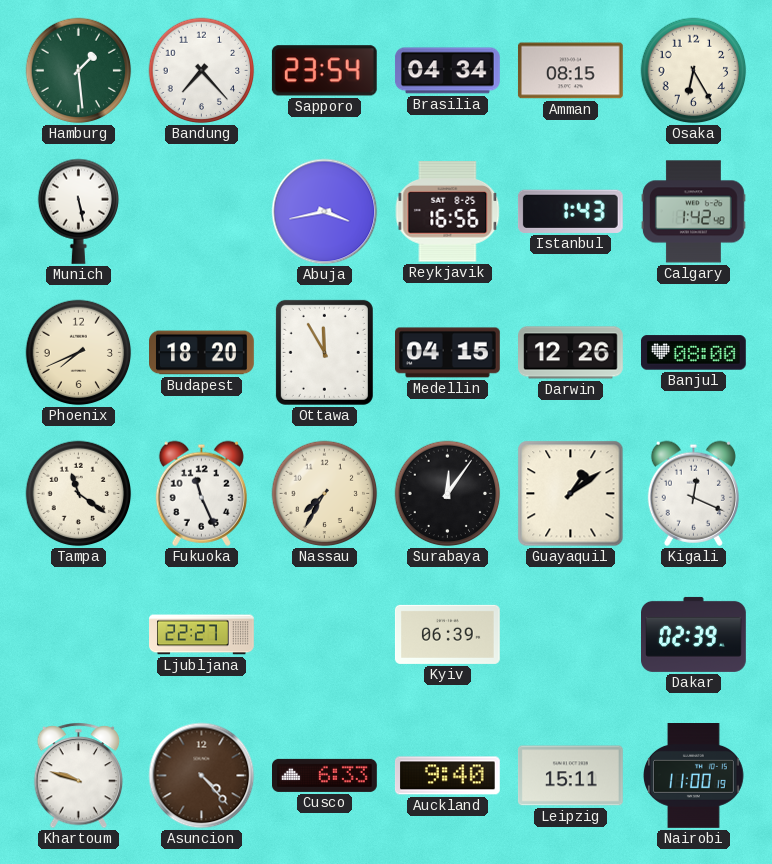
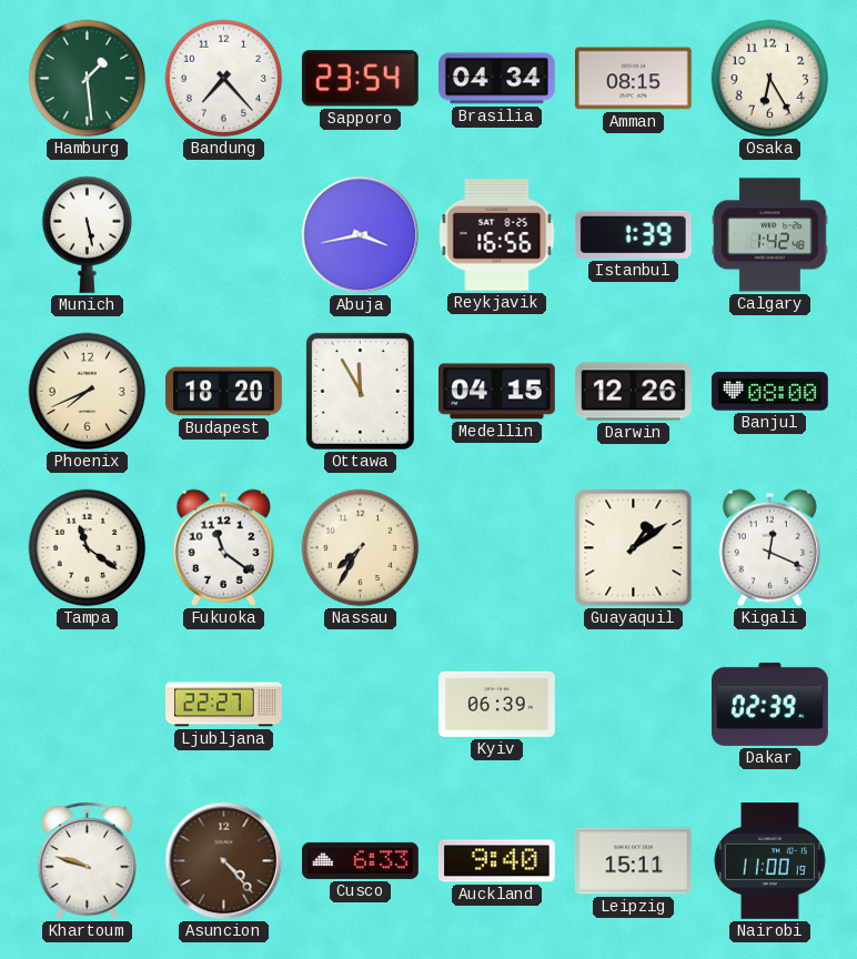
Istanbul: 1:43 -> 1:39
Fukuoka: 11:26 -> 11:21
Surabaya: 12:06 -> none
